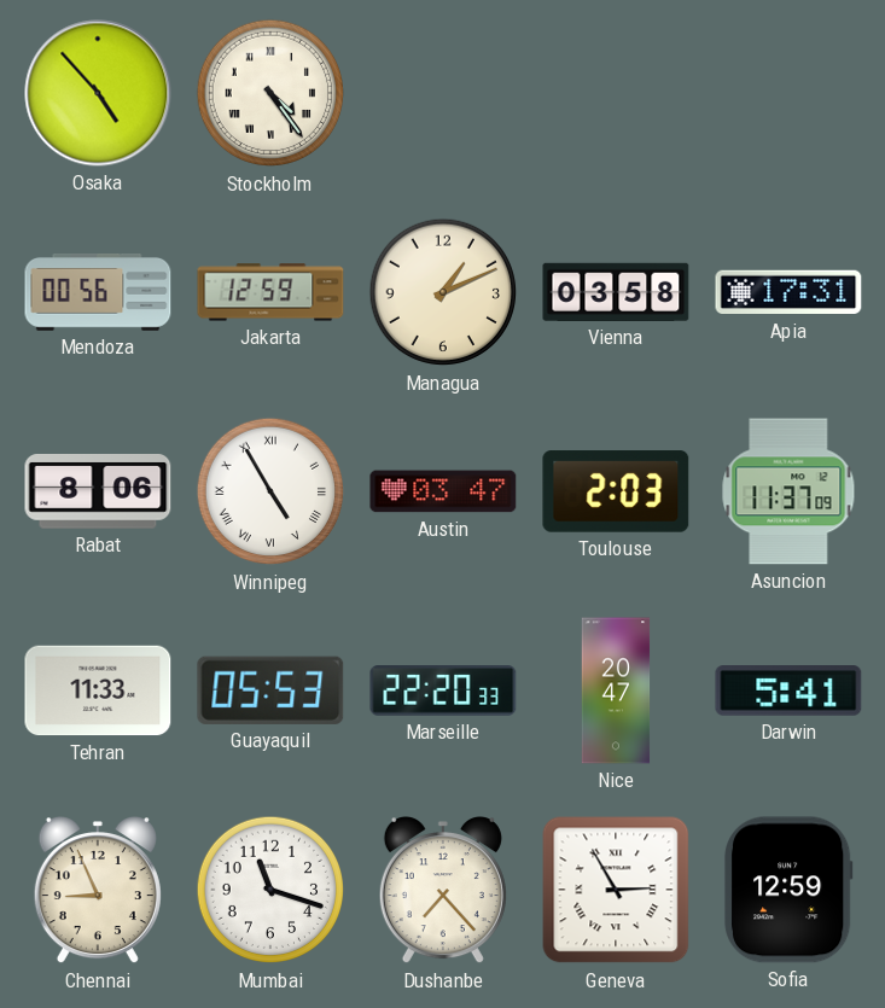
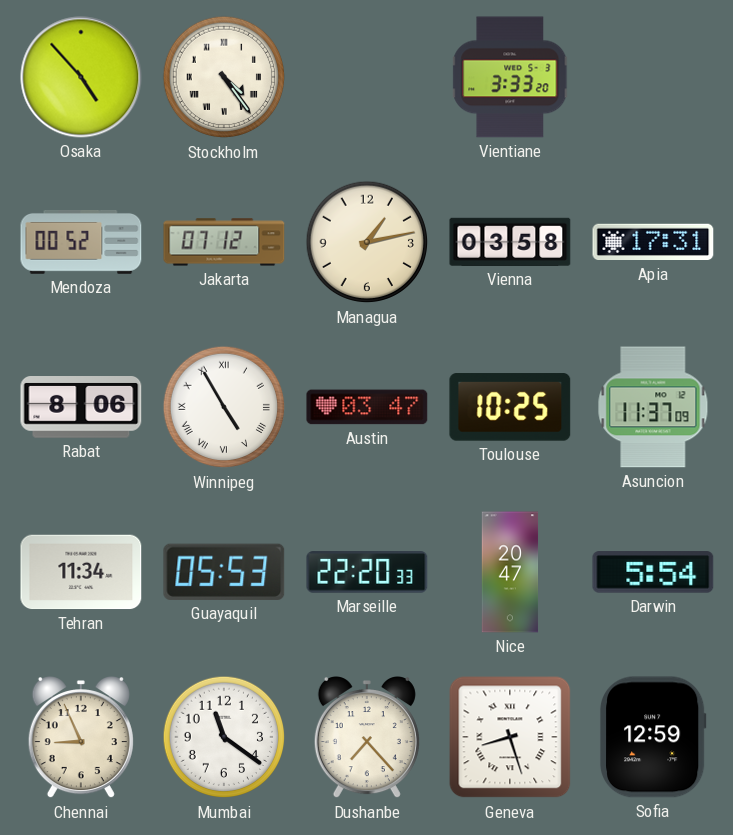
Vientiane: none -> 3:33
Mendoza: 00:56 -> 00:52
Jakarta: 12:59 -> 07:12
Managua: 1:11 -> 1:13
Toulouse: 2:03 -> 10:25
Tehran: 11:33 -> 11:34
Darwin: 5:41 -> 5:54
Mumbai: 11:18 -> 11:21
Geneva: 2:55 -> 8:27
